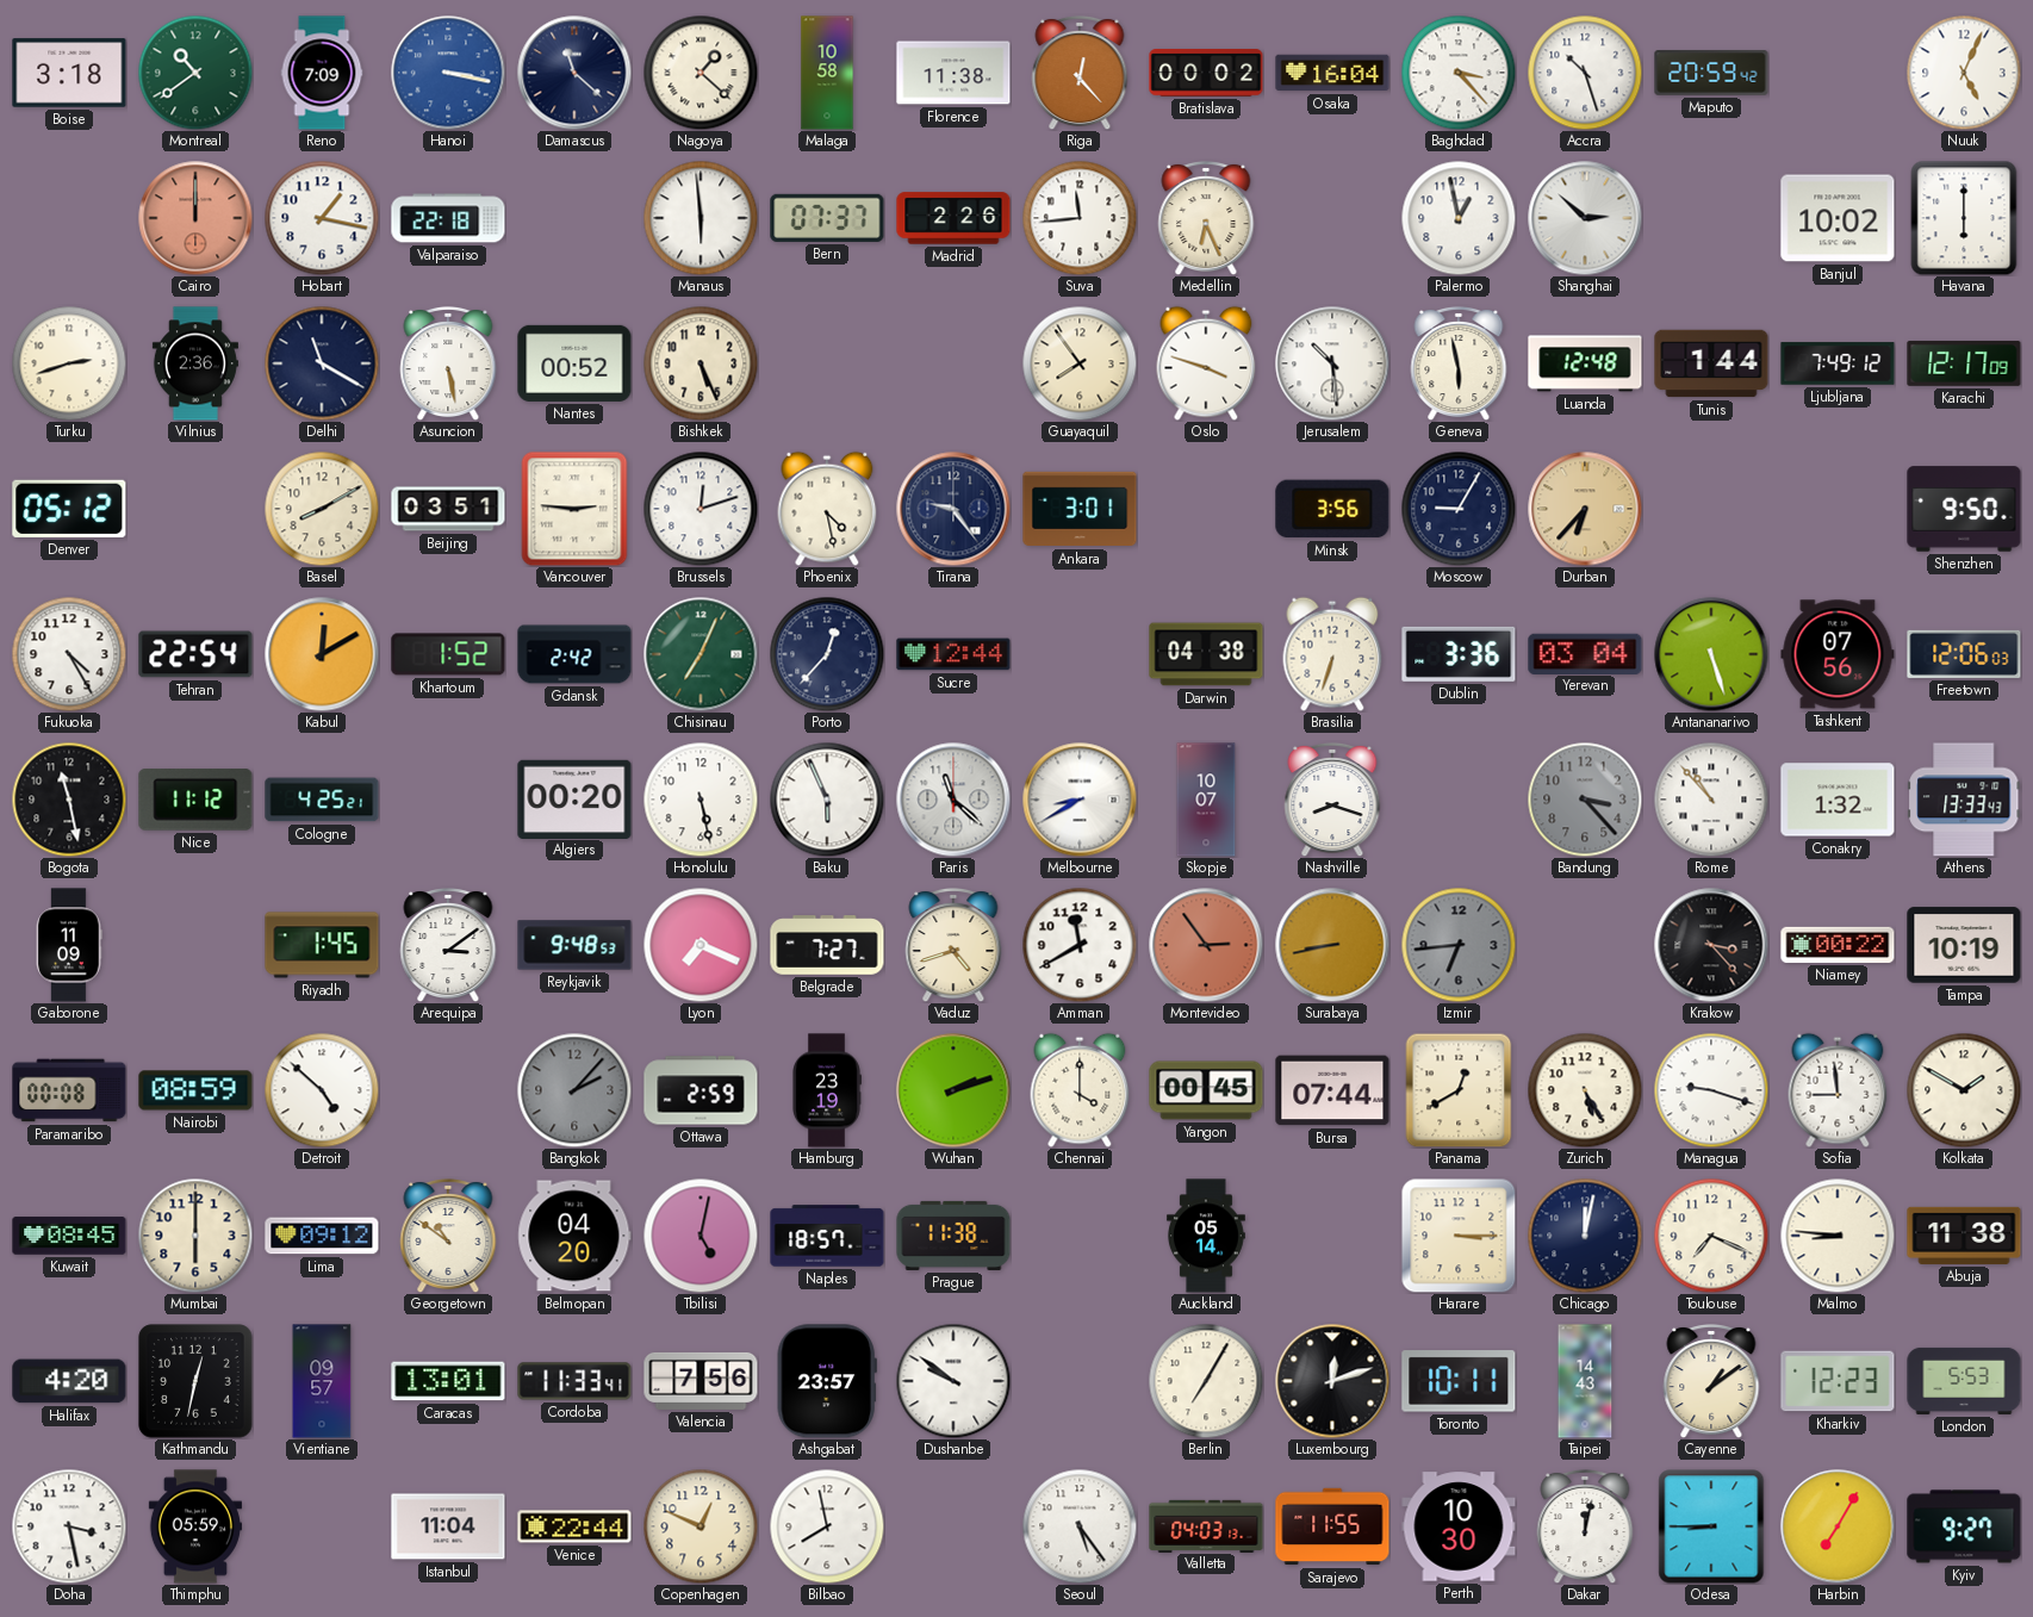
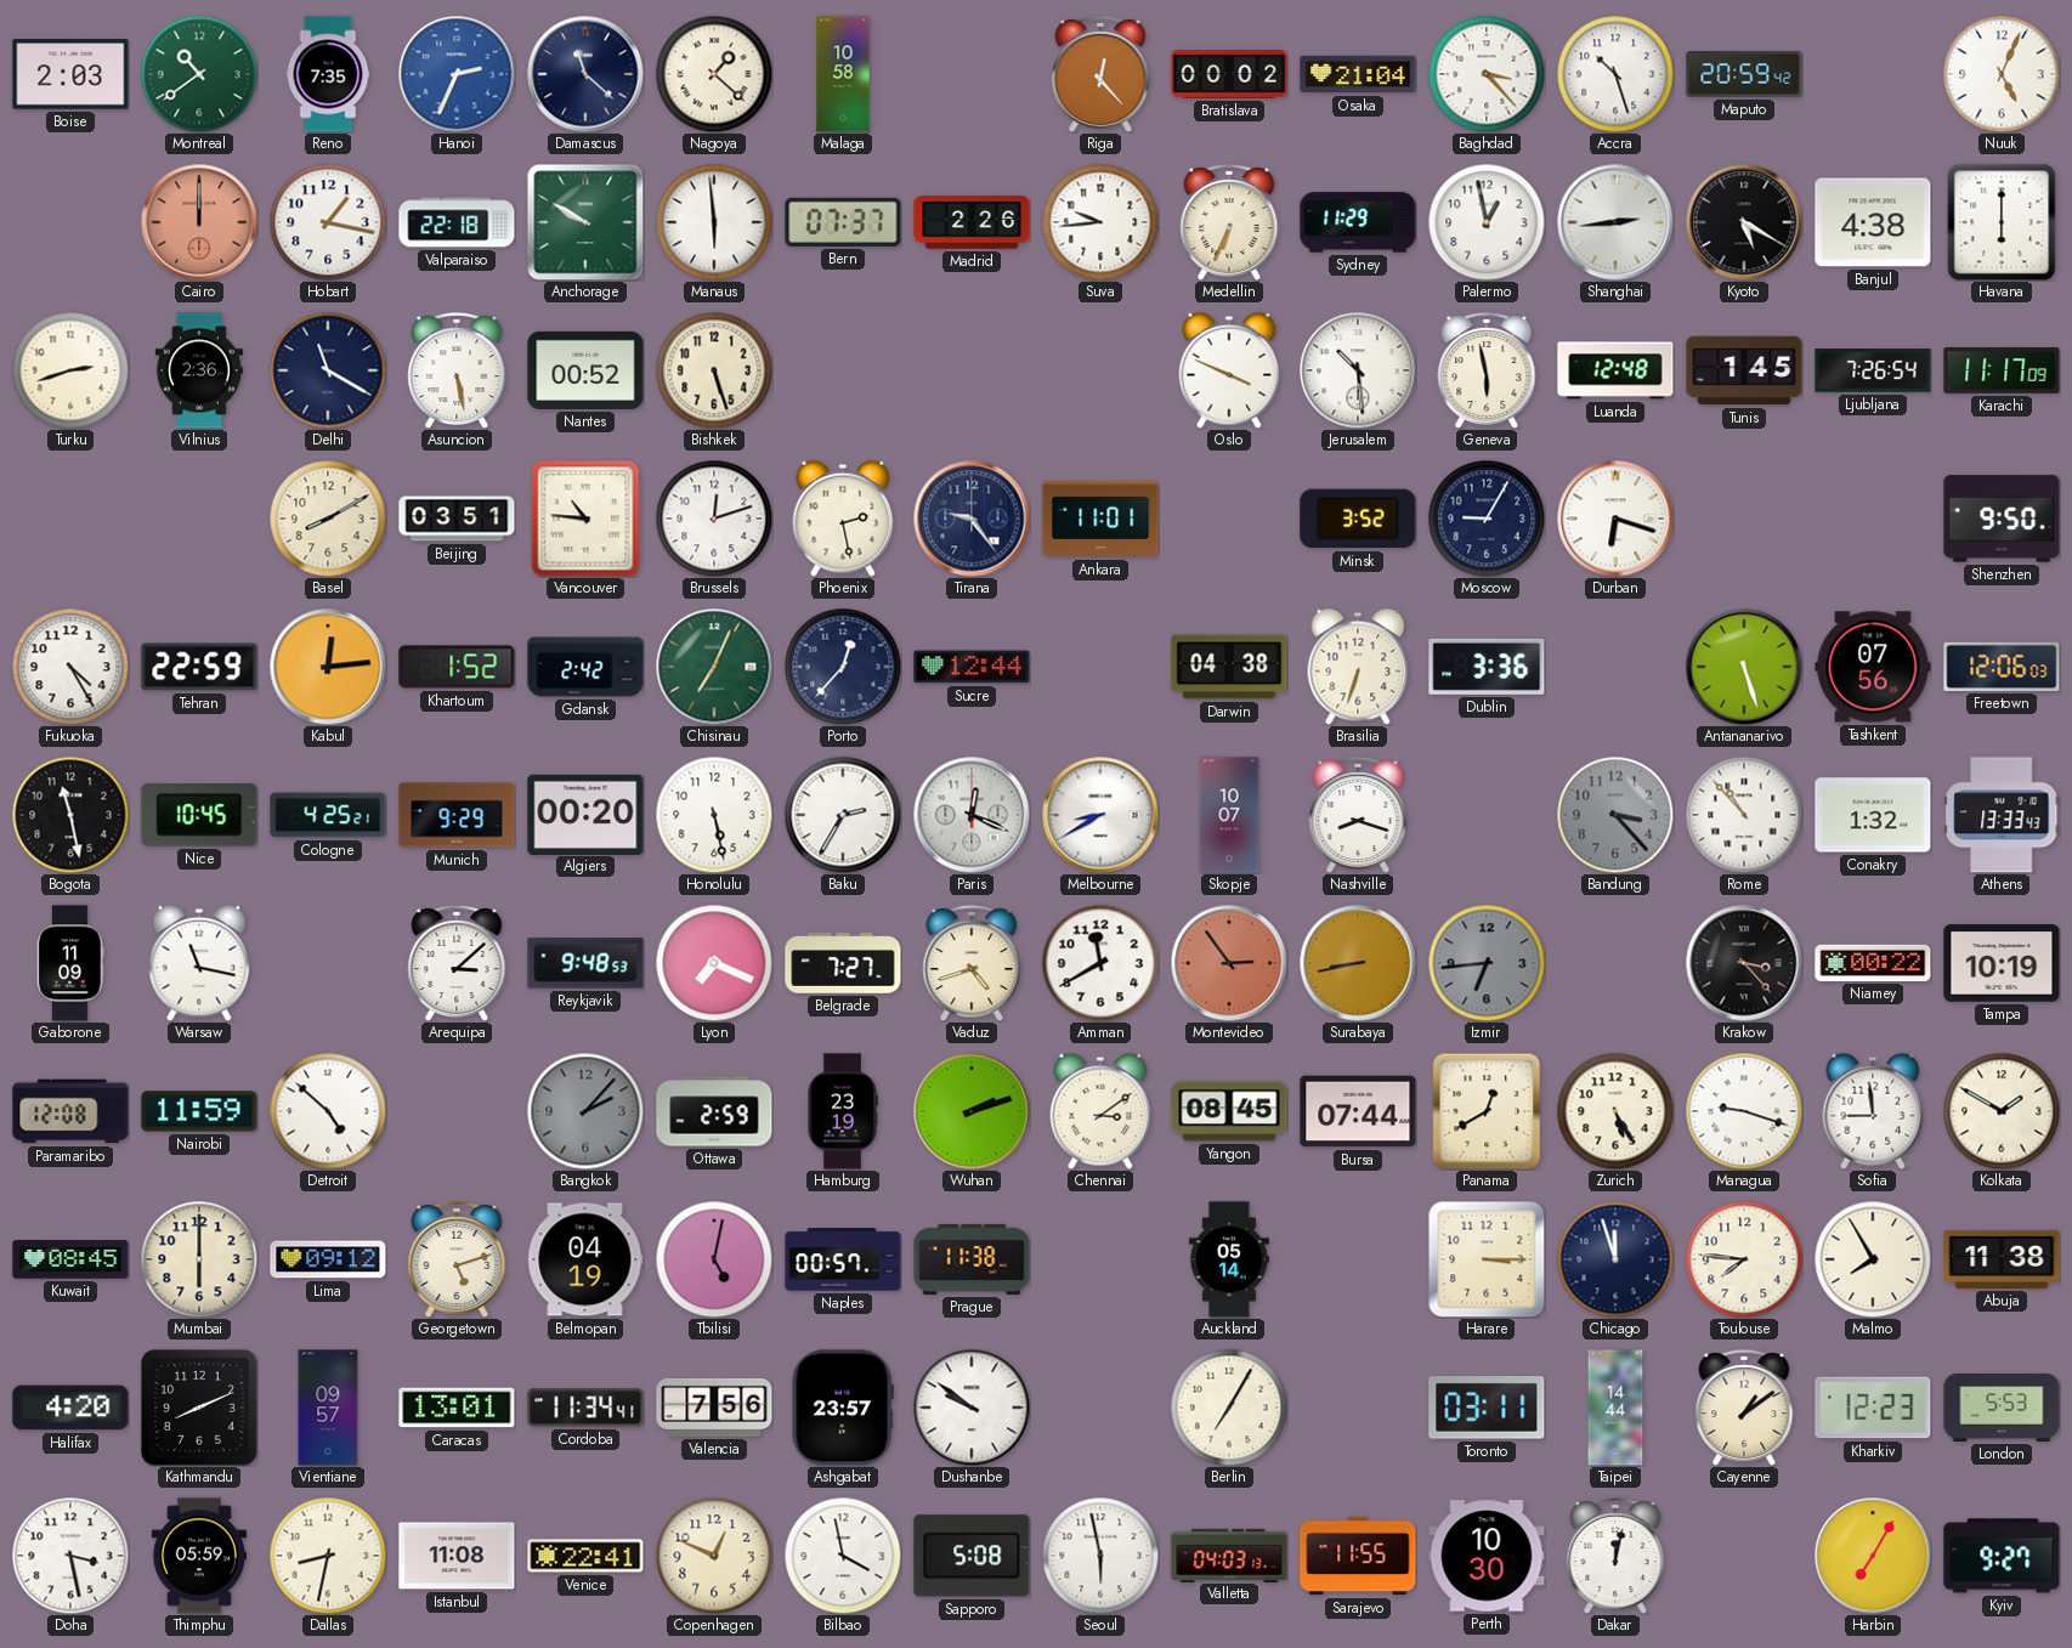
Boise: 3:18 -> 2:03
Reno: 7:09 -> 7:35
Hanoi: 3:17 -> 2:34
Florence: 11:38 -> none
Osaka: 16:04 -> 21:04
Anchorage: none -> 9:50
Suva: 11:44 -> 9:44
Medellin: 6:26 -> 6:34
Sydney: none -> 11:29
Shanghai: 2:52 -> 2:44
Kyoto: none -> 5:20
Banjul: 10:02 -> 4:38
Bishkek: 5:26 -> 5:27
Guayaquil: 7:54 -> none
Oslo: 3:48 -> 3:49
Tunis: 1:44 -> 1:45
Ljubljana: 7:49 -> 7:26
Karachi: 12:17 -> 11:17
Denver: 05:12 -> none
Vancouver: 2:46 -> 10:46
Phoenix: 4:28 -> 2:28
Ankara: 3:01 -> 11:01
Minsk: 3:56 -> 3:52
Durban: 6:37 -> 6:18
Durban dial: champagne -> white
Tehran: 22:54 -> 22:59
Kabul: 12:10 -> 12:14
Yerevan: 03:04 -> none
Nice: 11:12 -> 10:45
Munich: none -> 9:29
Baku: 5:56 -> 2:35
Paris: 11:22 -> 12:19
Warsaw: none -> 11:17
Riyadh: 1:45 -> none
Arequipa: 3:09 -> 3:08
Paramaribo: 00:08 -> 12:08
Nairobi: 08:59 -> 11:59
Chennai: 4:00 -> 3:09
Yangon: 00:45 -> 08:45
Georgetown: 10:51 -> 5:12
Belmopan: 04:20 -> 04:19
Naples: 18:57 -> 00:57
Chicago: 12:02 -> 11:57
Toulouse: 7:19 -> 7:46
Malmo: 8:46 -> 7:55
Kathmandu: 12:32 -> 8:11
Cordoba: 11:33 -> 11:34
Luxembourg: 12:12 -> none
Toronto: 10:11 -> 03:11
Taipei: 14:43 -> 14:44
Dallas: none -> 8:32
Istanbul: 11:04 -> 11:08
Venice: 22:44 -> 22:41
Bilbao: 7:58 -> 3:58
Sapporo: none -> 5:08
Seoul: 5:24 -> 5:58
Odesa: 8:45 -> none
